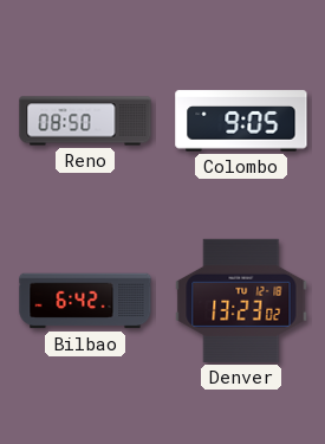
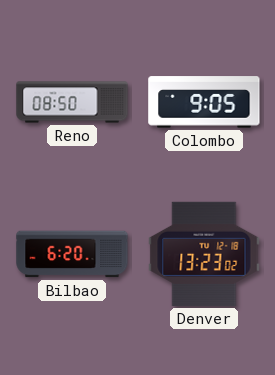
Bilbao: 6:42 -> 6:20
